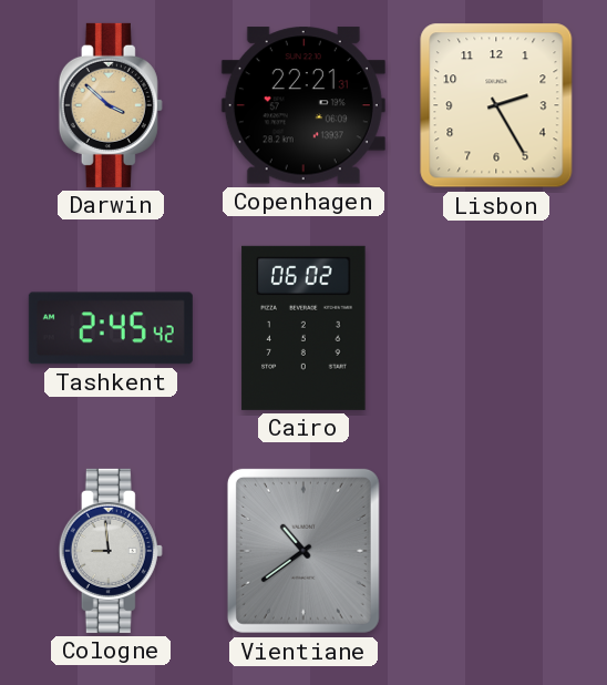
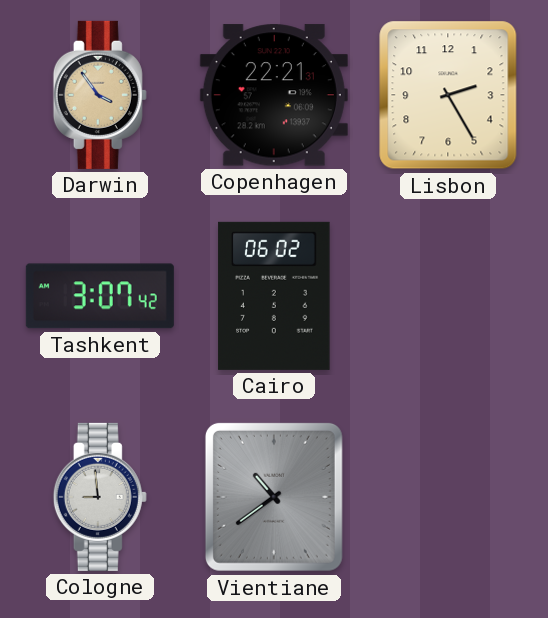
Darwin: 3:52 -> 3:54
Tashkent: 2:45 -> 3:07
